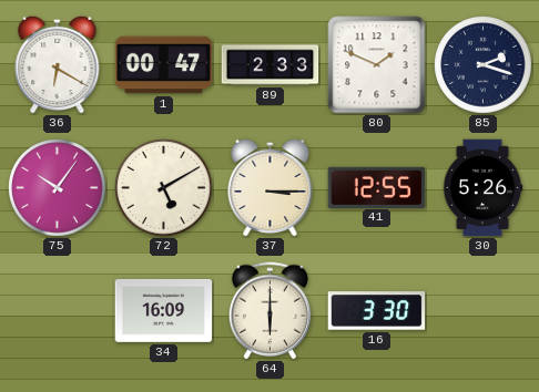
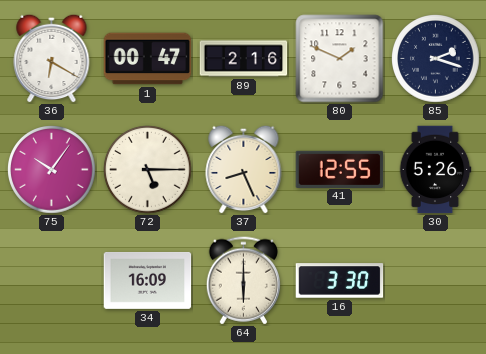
89: 2:33 -> 2:16
72: 5:10 -> 5:15
37: 3:15 -> 8:26
